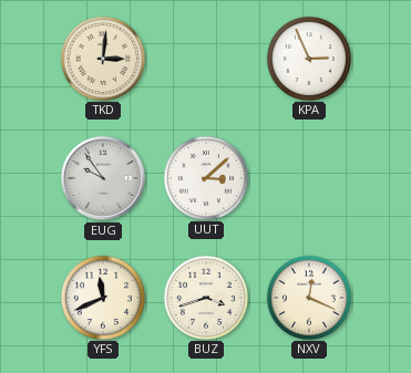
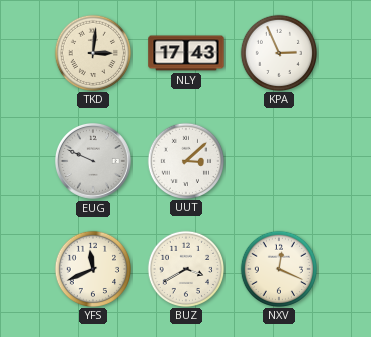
NLY: none -> 17:43
EUG: 9:54 -> 9:49
BUZ: 3:42 -> 3:40
